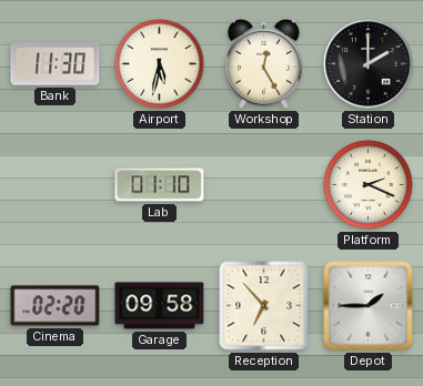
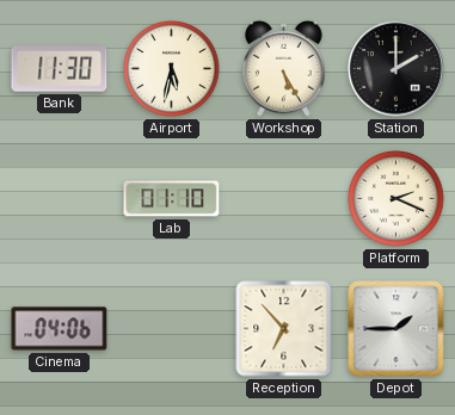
Workshop: 12:25 -> 5:25
Cinema: 02:20 -> 04:06
Garage: 09:58 -> none
